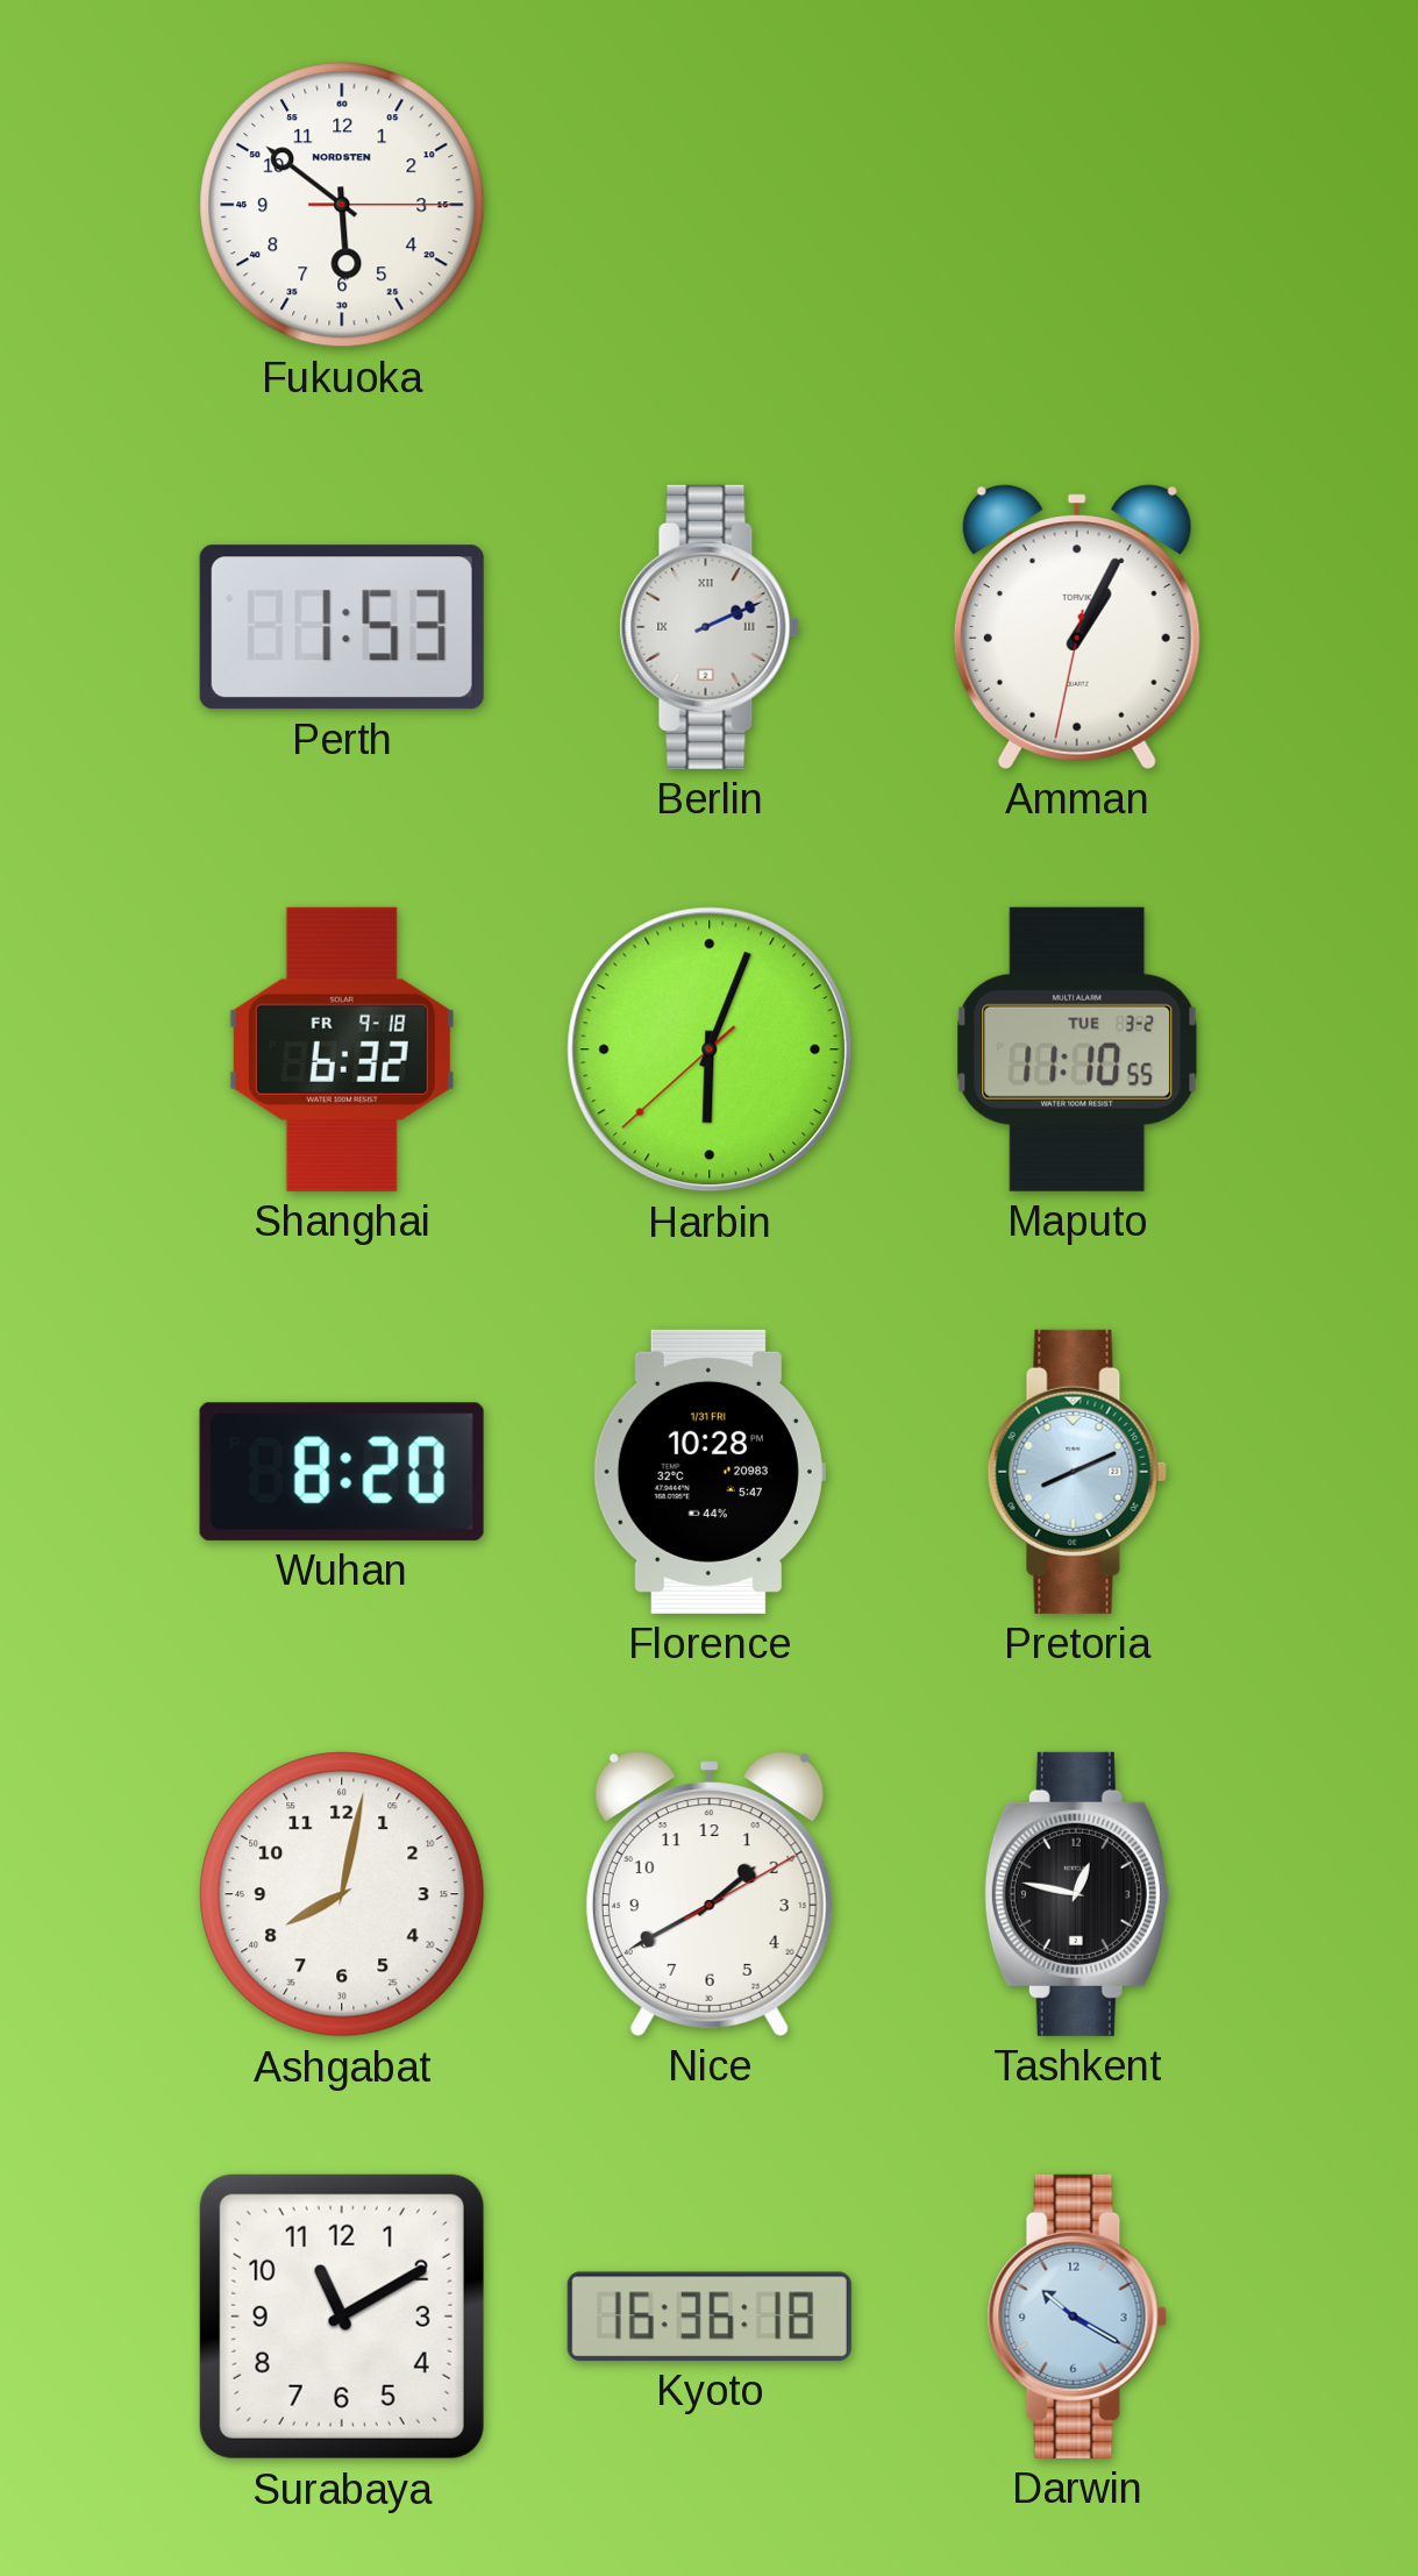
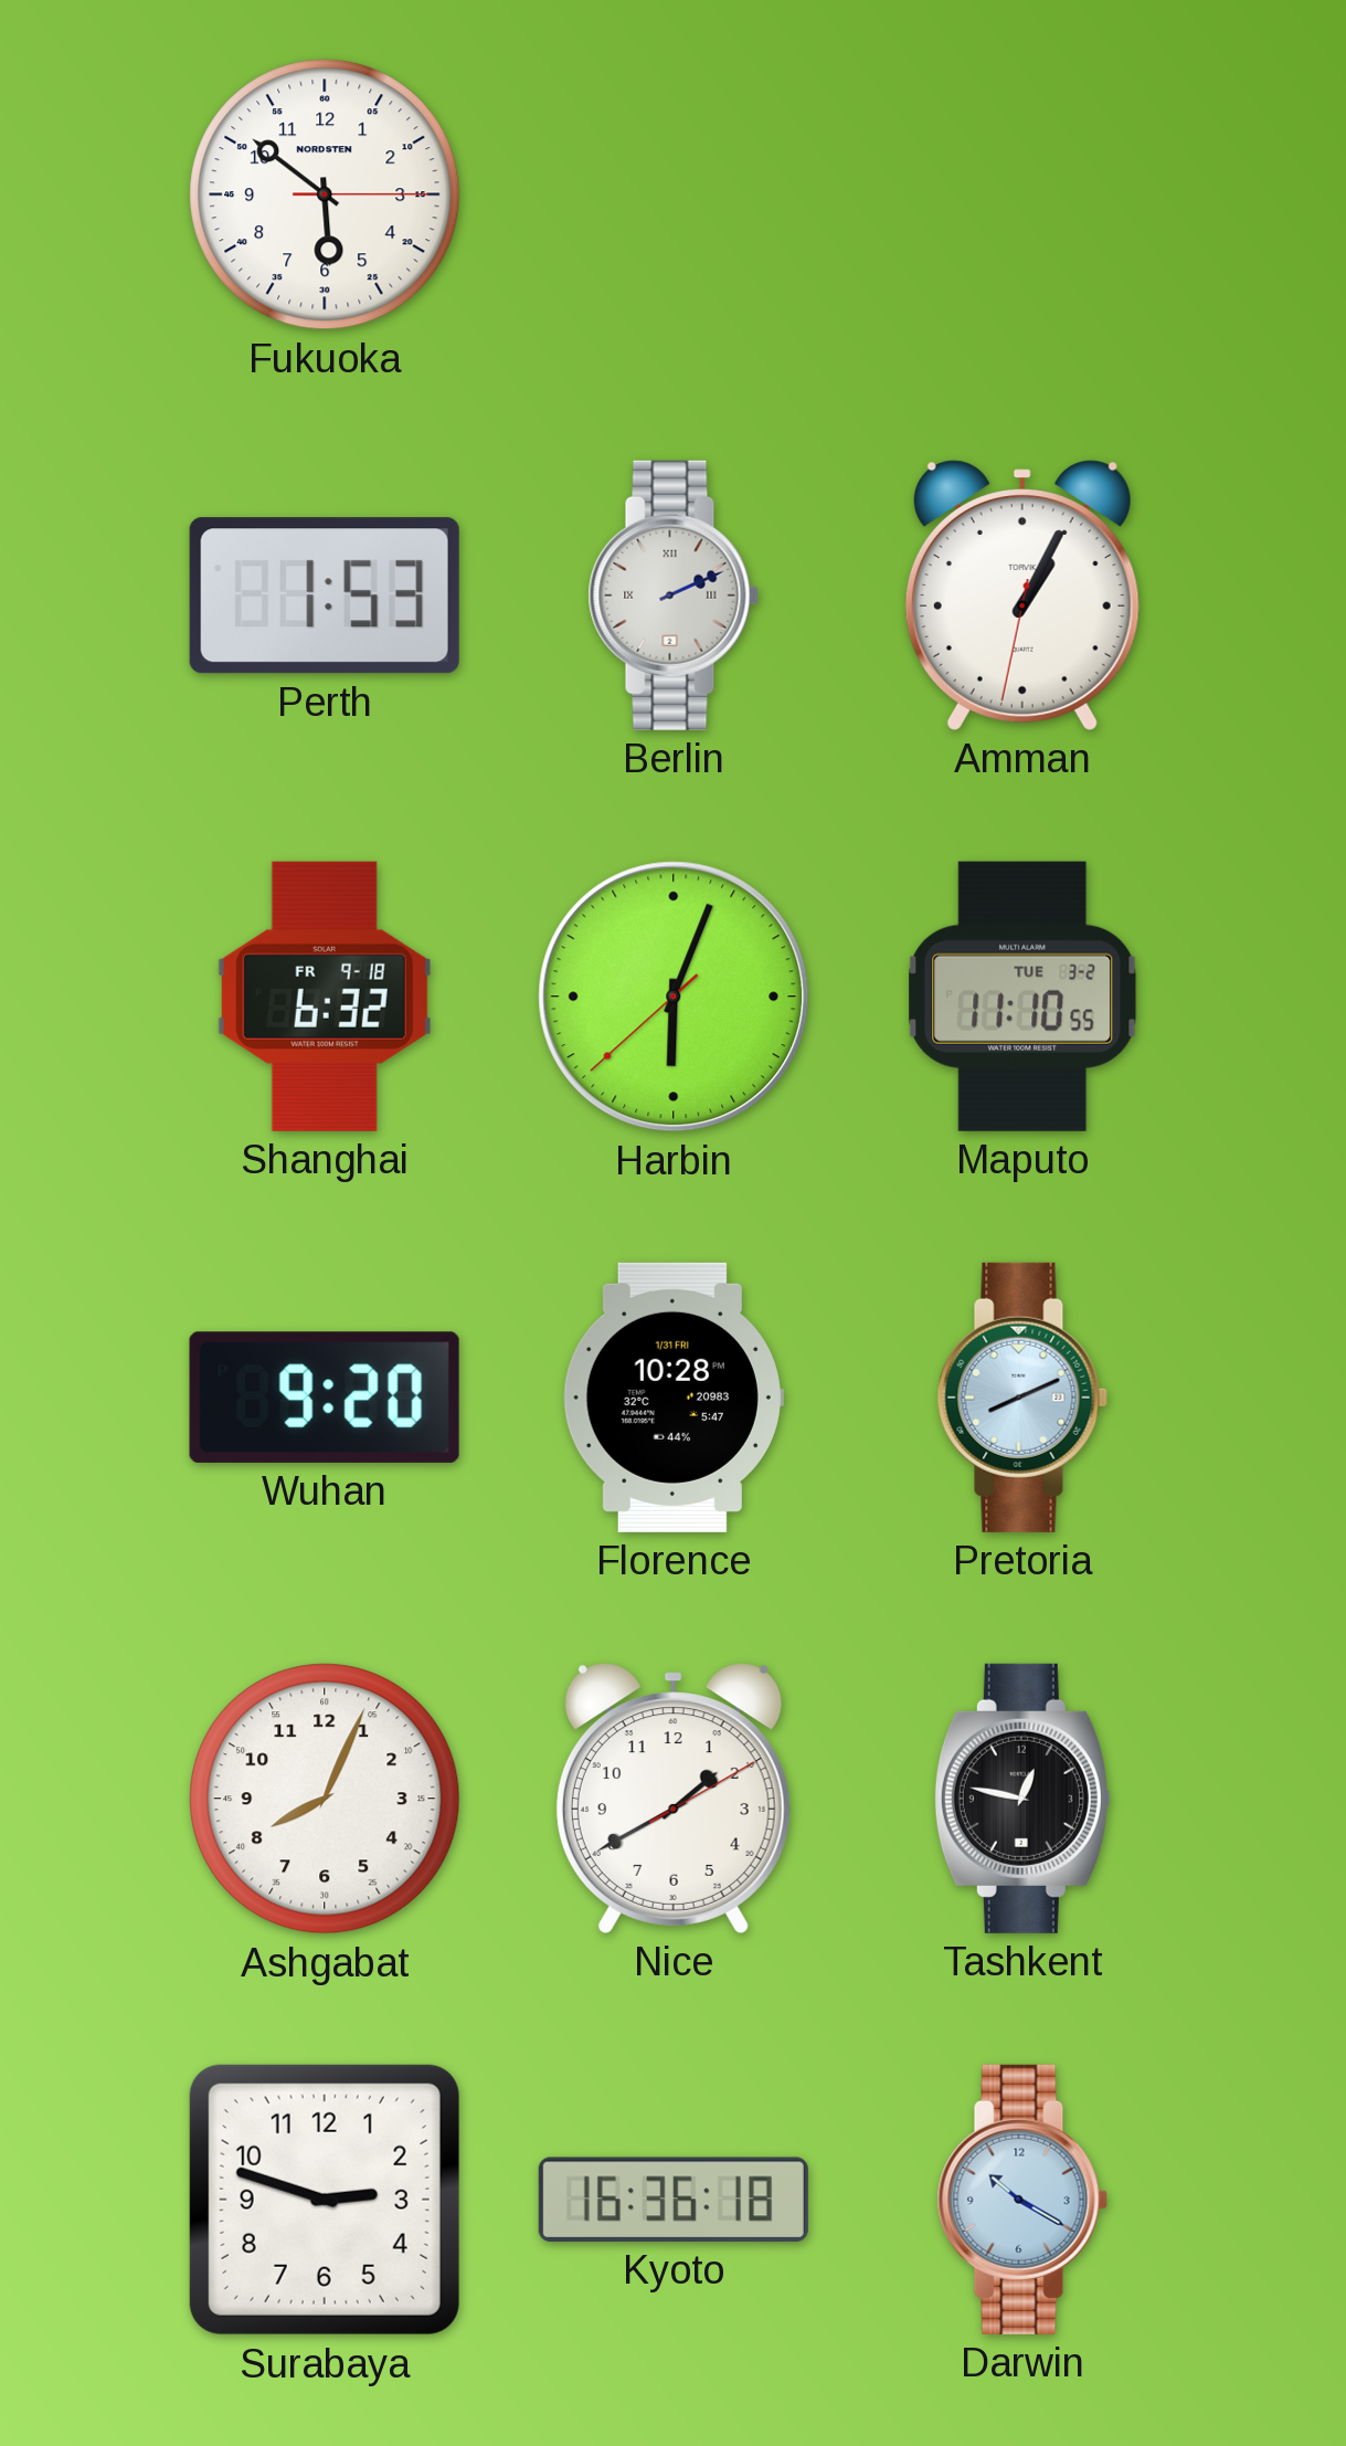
Wuhan: 8:20 -> 9:20
Ashgabat: 8:02 -> 8:04
Surabaya: 11:10 -> 2:48
